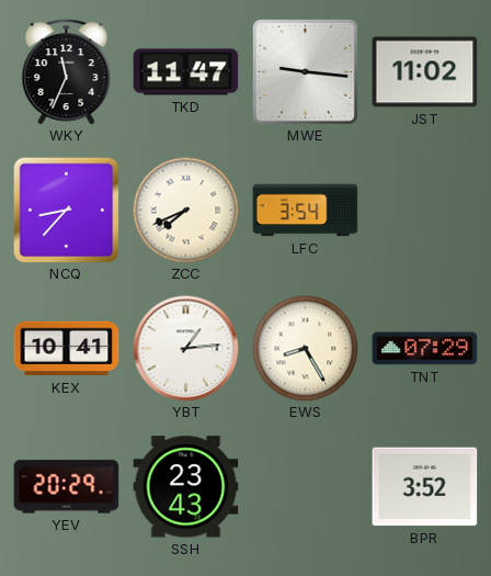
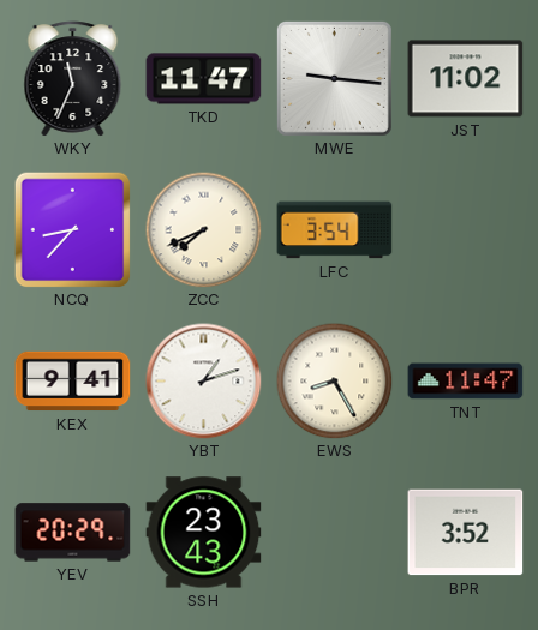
KEX: 10:41 -> 9:41
YBT: 1:14 -> 1:12
TNT: 07:29 -> 11:47
